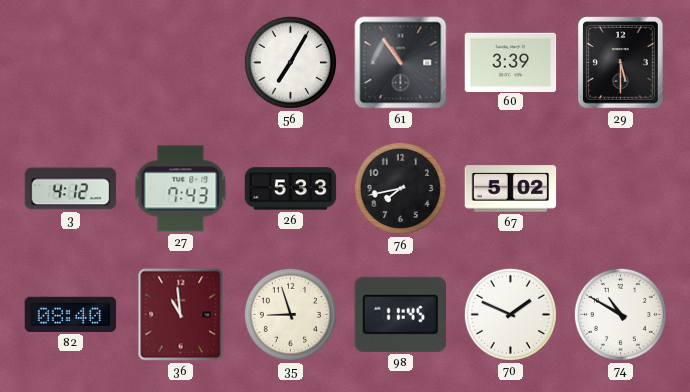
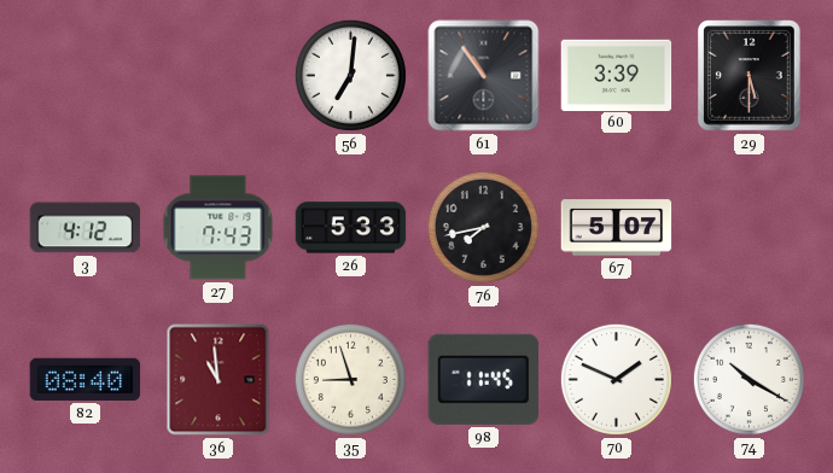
56: 7:05 -> 7:01
67: 5:02 -> 5:07
74: 10:50 -> 10:20
